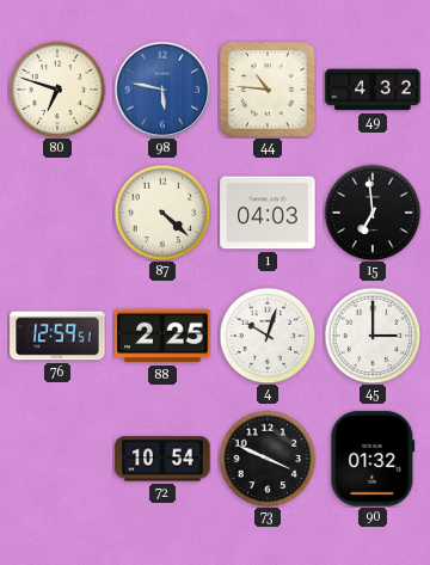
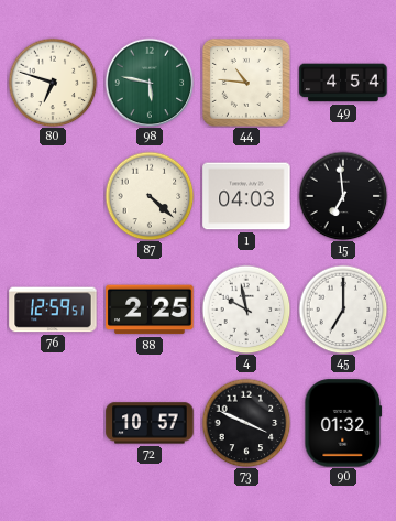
98 dial: blue -> green
49: 4:32 -> 4:54
4: 10:03 -> 9:58
45: 3:00 -> 7:00
72: 10:54 -> 10:57
